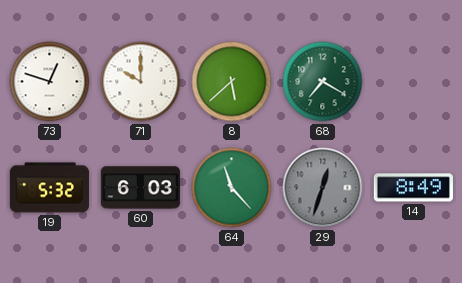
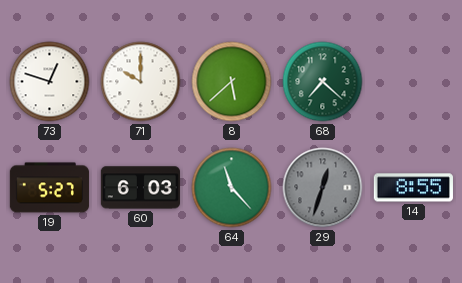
68: 7:20 -> 7:22
19: 5:32 -> 5:27
14: 8:49 -> 8:55
